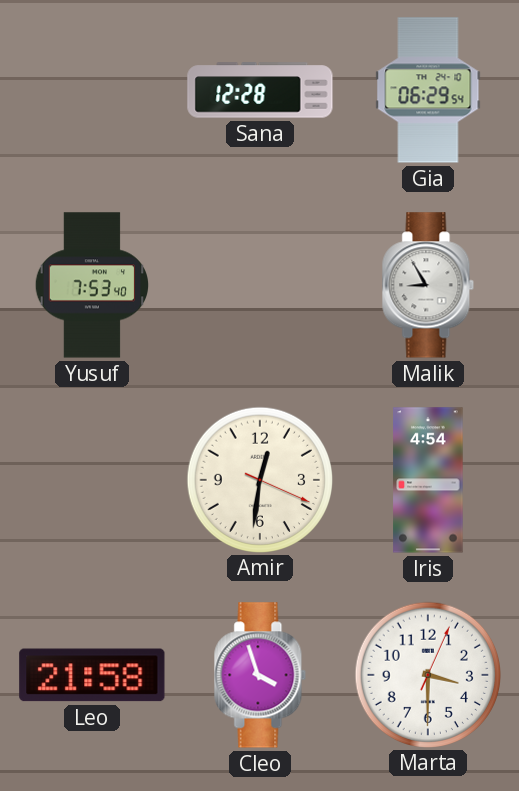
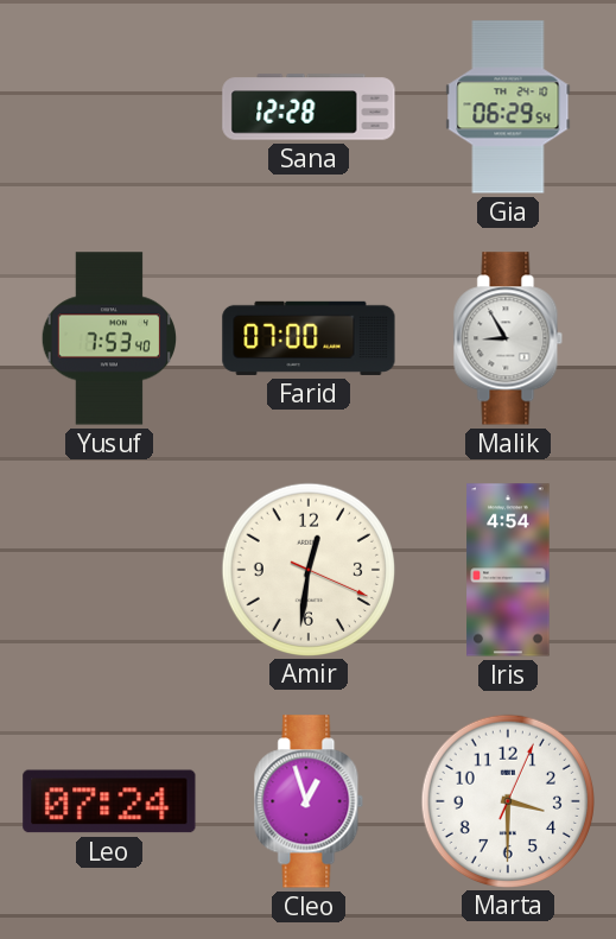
Farid: none -> 07:00
Leo: 21:58 -> 07:24
Cleo: 3:57 -> 12:57
